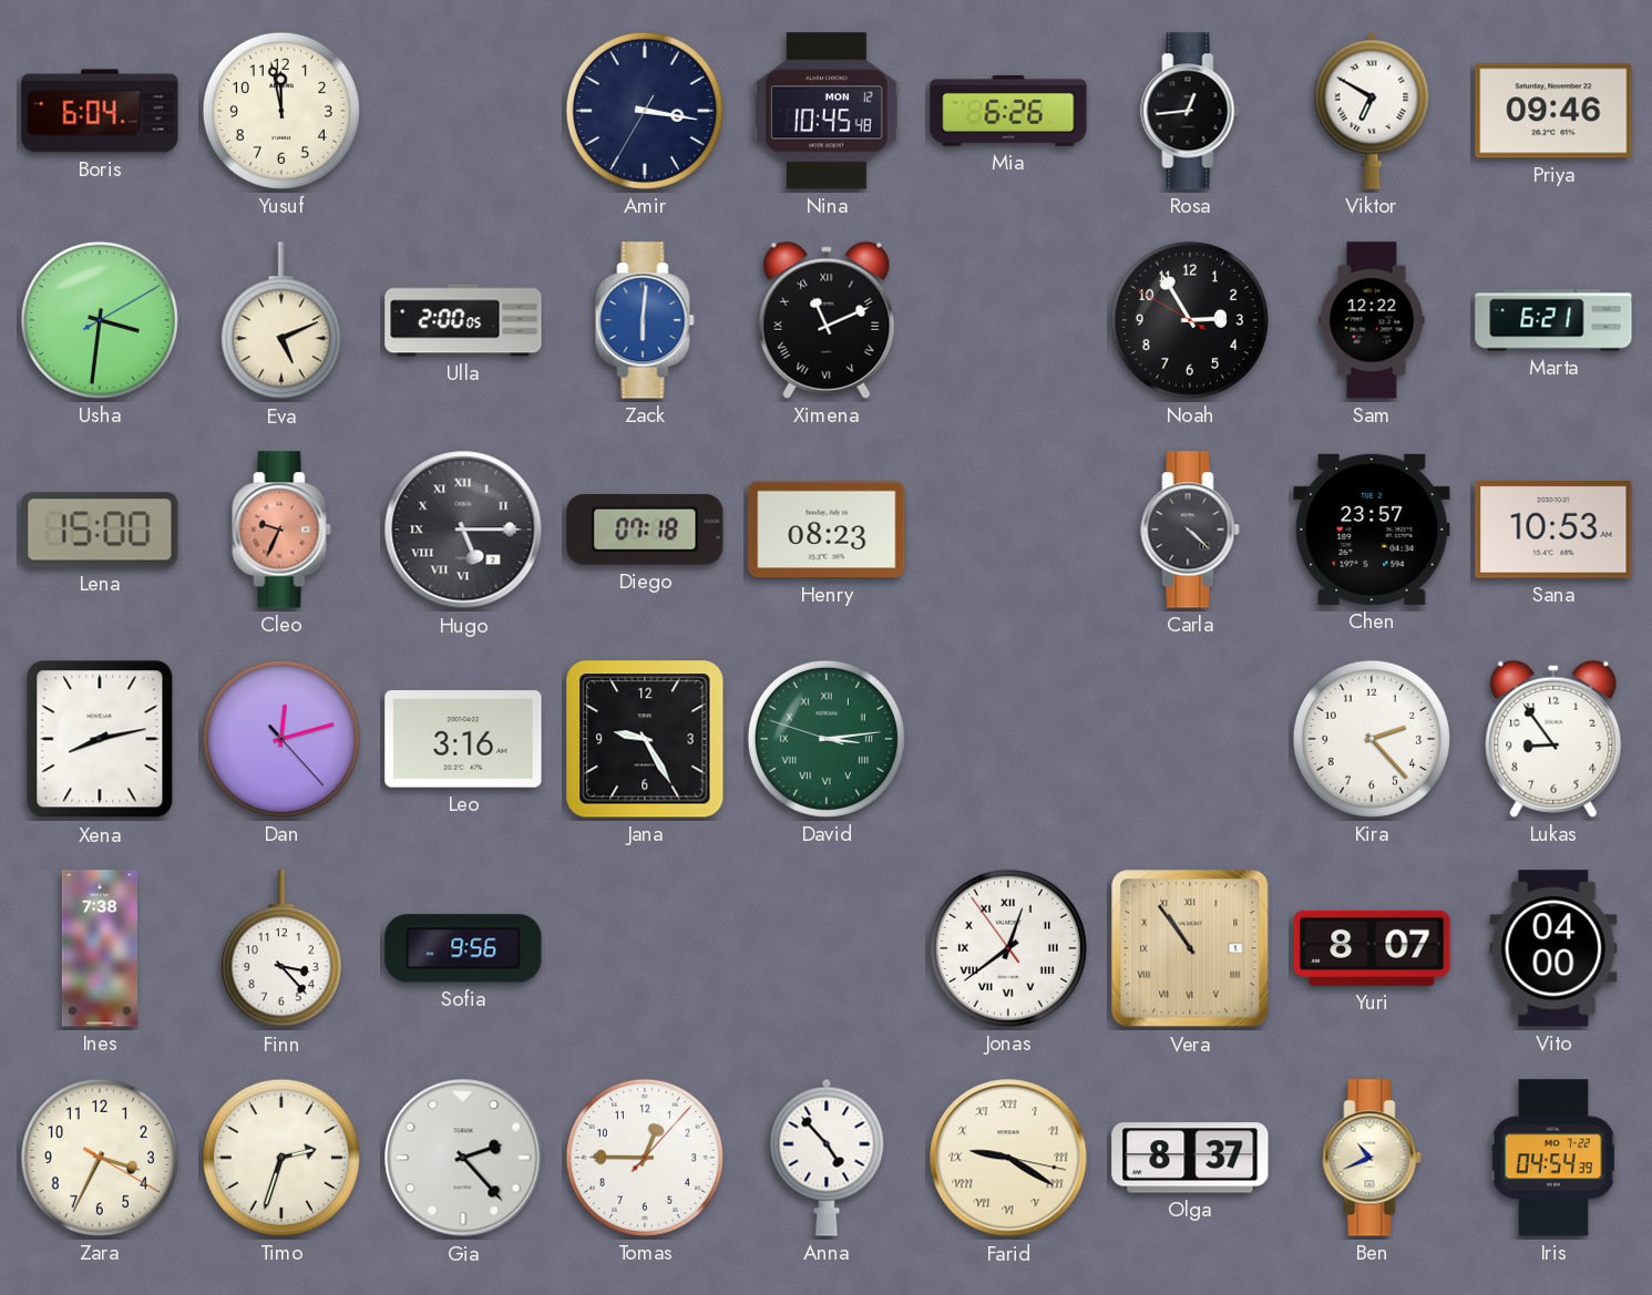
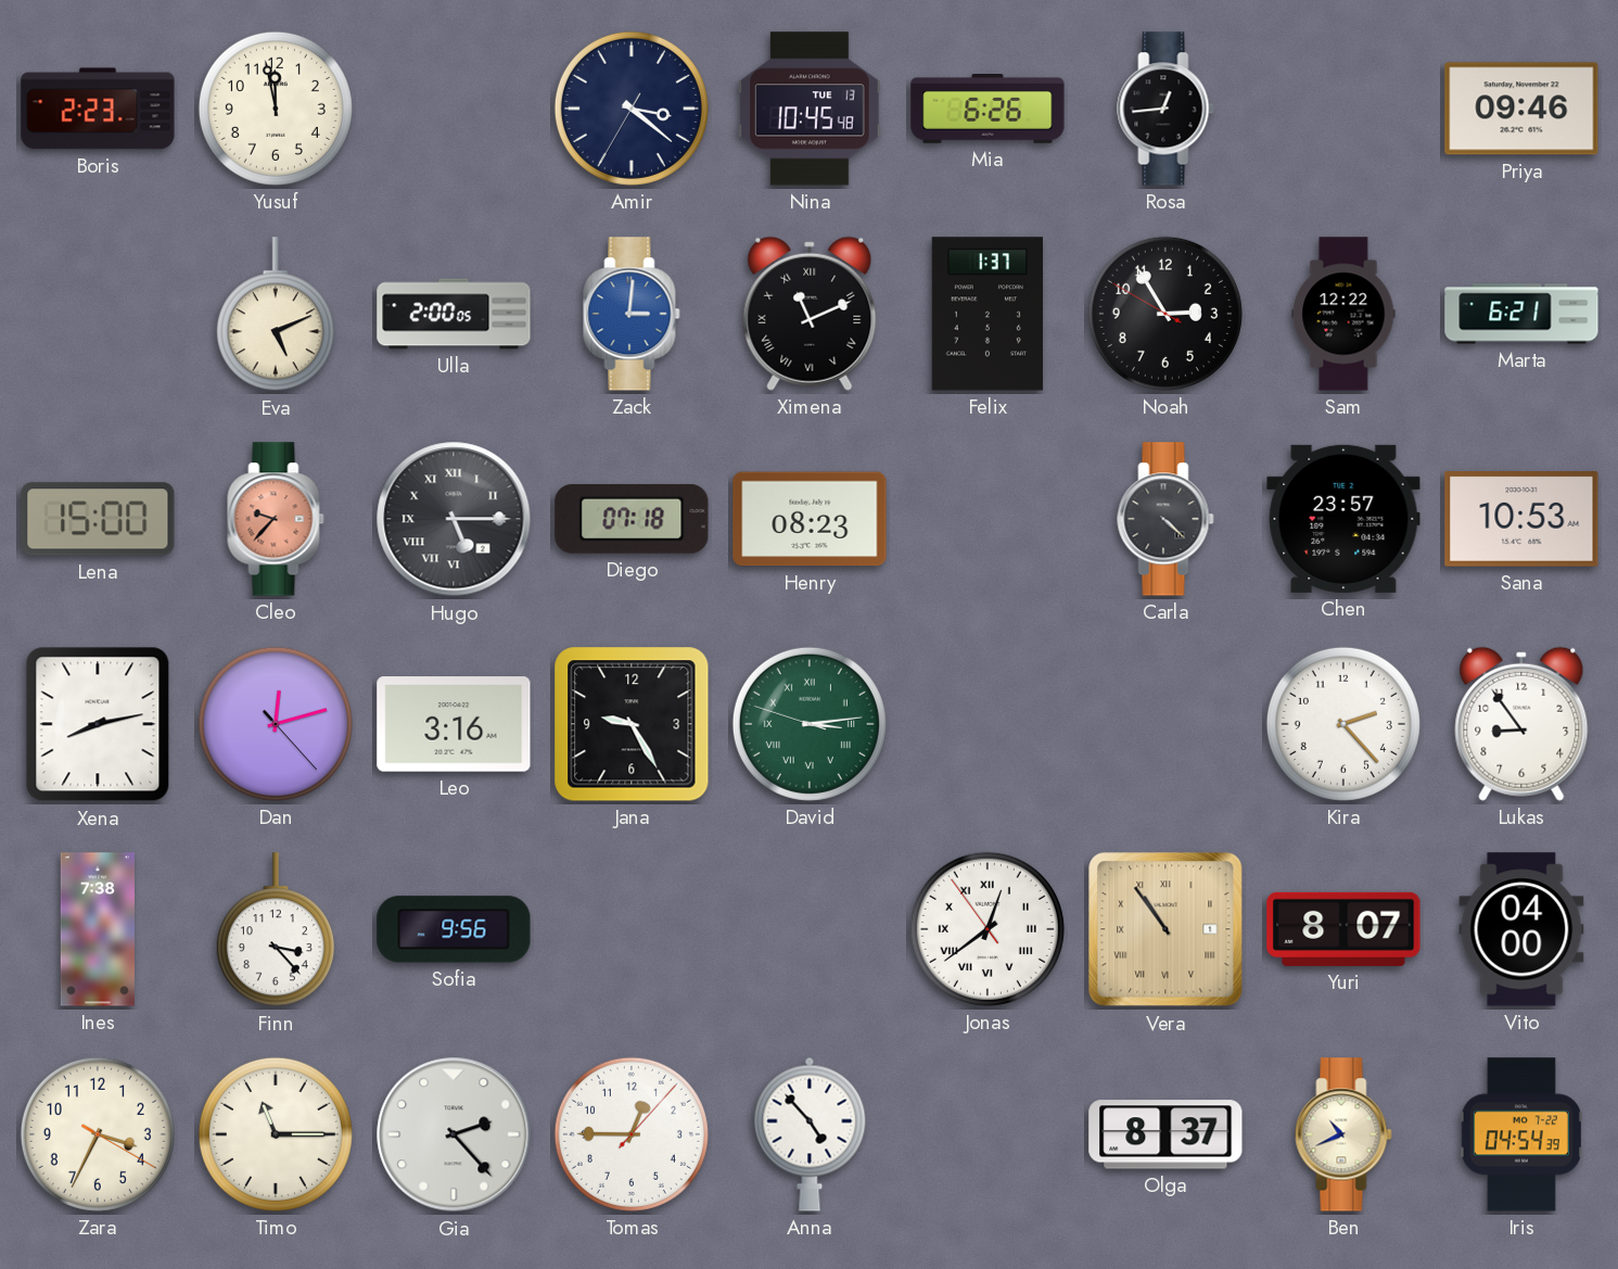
Boris: 6:04 -> 2:23
Amir: 3:16 -> 3:21
Nina date: MON 12 -> TUE 13
Viktor: 6:50 -> none
Usha: 3:31 -> none
Zack: 6:01 -> 3:01
Felix: none -> 1:37
Cleo: 9:34 -> 9:37
Timo: 2:33 -> 11:15
Farid: 9:20 -> none
